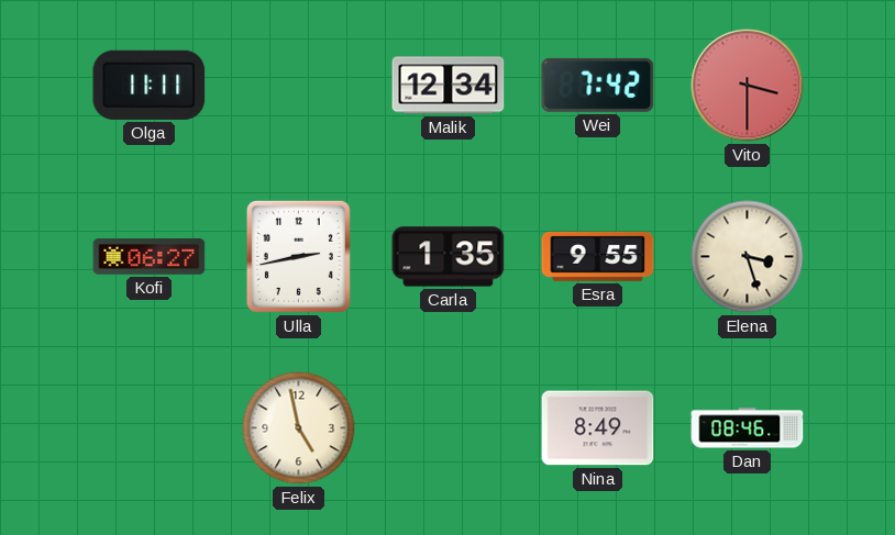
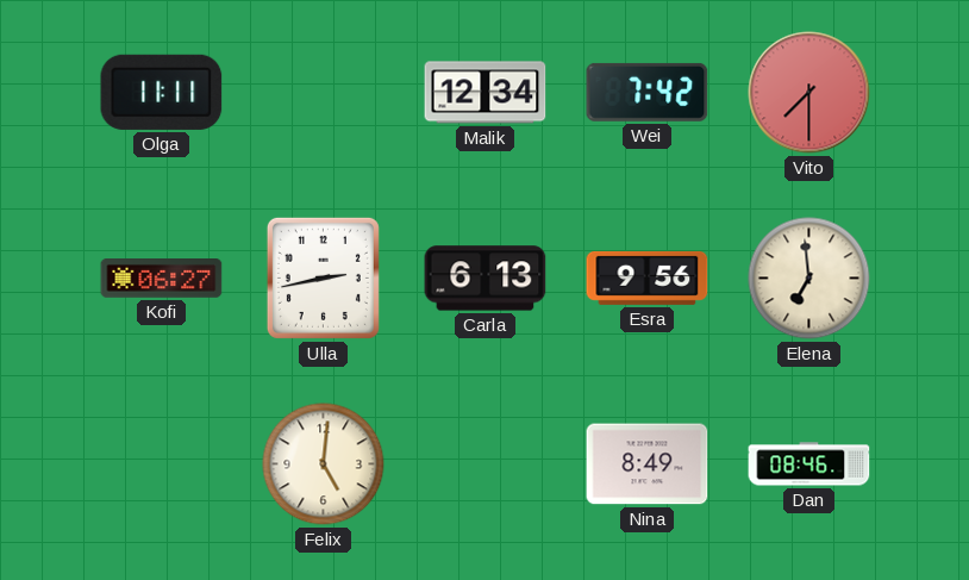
Vito: 3:30 -> 7:30
Carla: 1:35 -> 6:13
Esra: 9:55 -> 9:56
Elena: 3:27 -> 6:59
Felix: 4:58 -> 5:01
